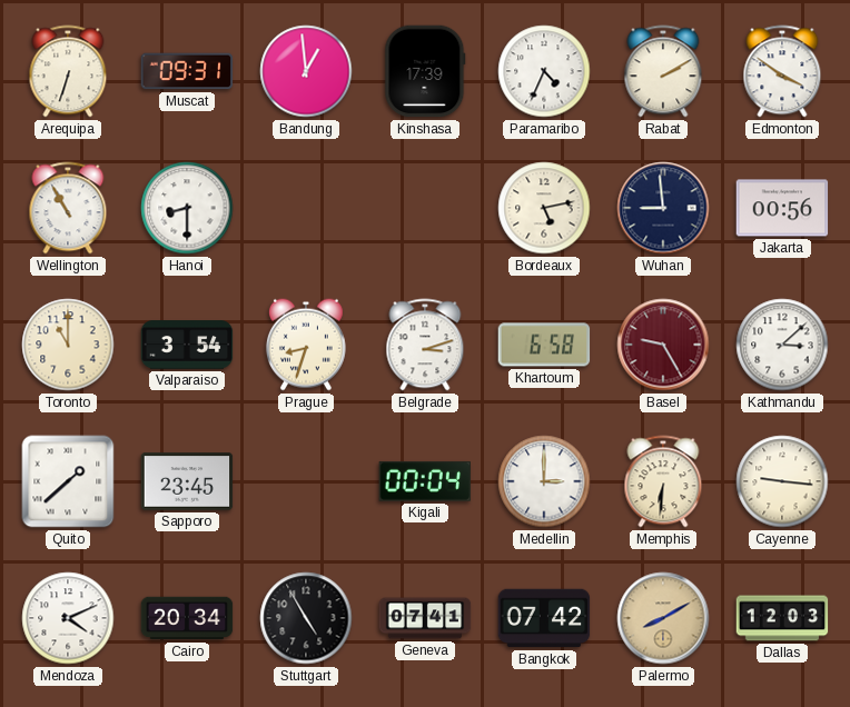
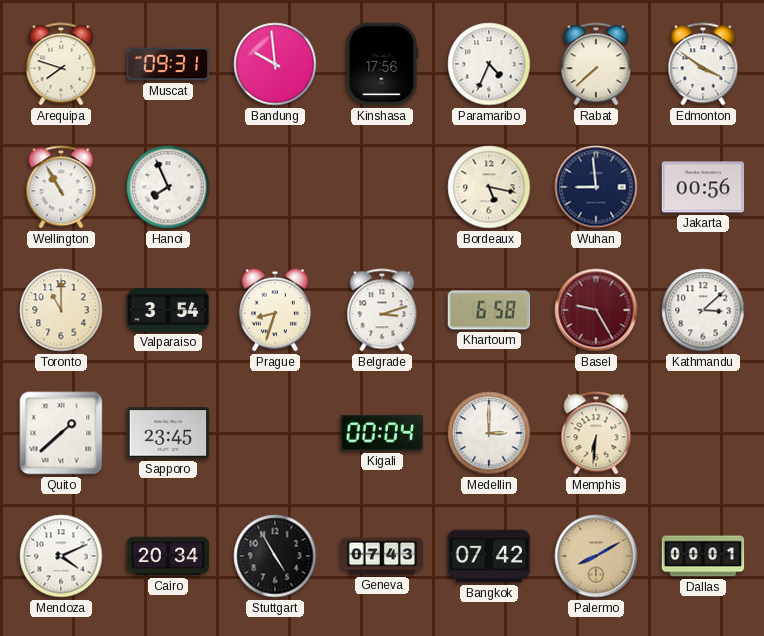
Arequipa: 6:33 -> 7:48
Bandung: 12:59 -> 9:59
Kinshasa: 17:39 -> 17:56
Rabat: 2:10 -> 7:38
Hanoi: 8:30 -> 7:56
Bordeaux: 5:13 -> 5:17
Cayenne: 9:16 -> none
Geneva: 07:41 -> 07:43
Dallas: 12:03 -> 00:01
